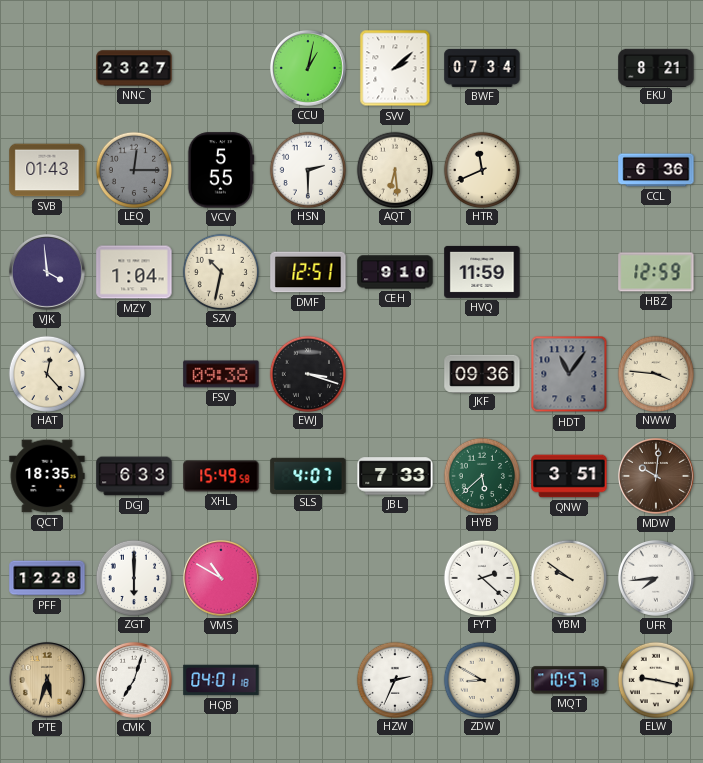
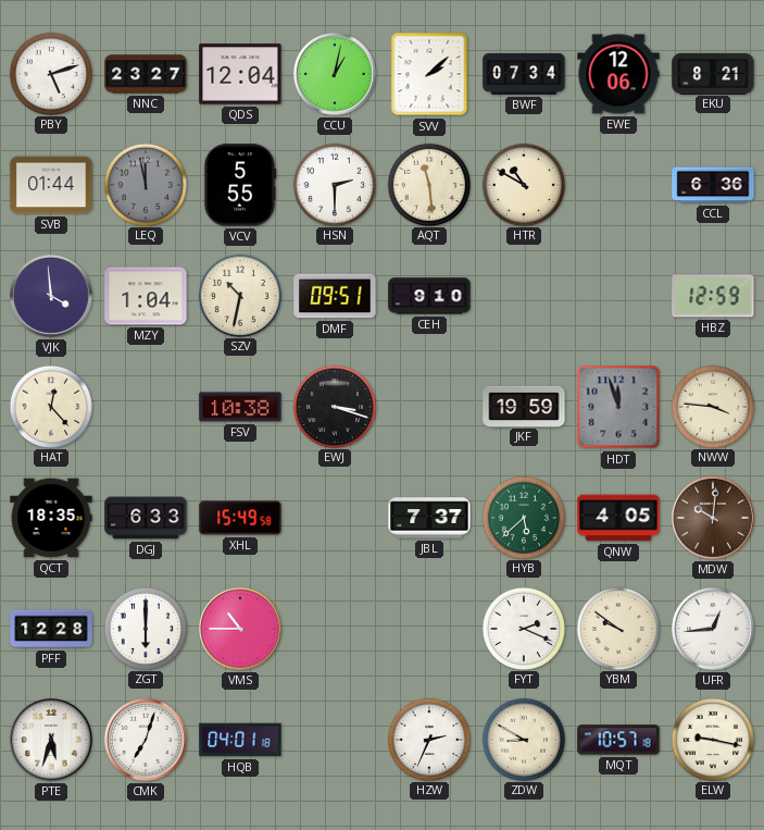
PBY: none -> 5:12
QDS: none -> 12:04
EWE: none -> 12:06
SVB: 01:43 -> 01:44
LEQ: 12:15 -> 11:58
AQT: 6:29 -> 11:29
HTR: 11:41 -> 10:50
DMF: 12:51 -> 09:51
HVQ: 11:59 -> none
FSV: 09:38 -> 10:38
JKF: 09:36 -> 19:59
HDT: 11:06 -> 11:57
SLS: 4:07 -> none
JBL: 7:33 -> 7:37
QNW: 3:51 -> 4:05
VMS: 10:50 -> 10:45
FYT: 2:22 -> 2:19
UFR: 7:44 -> 12:44
PTE dial: champagne -> white
